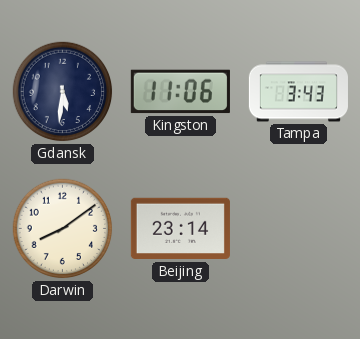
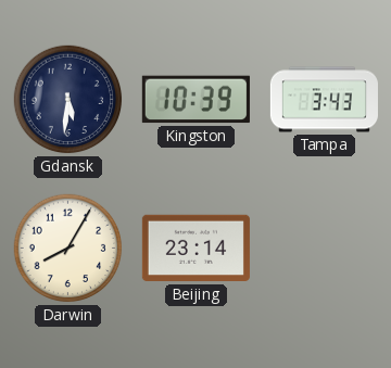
Kingston: 11:06 -> 10:39
Darwin: 8:09 -> 8:05
